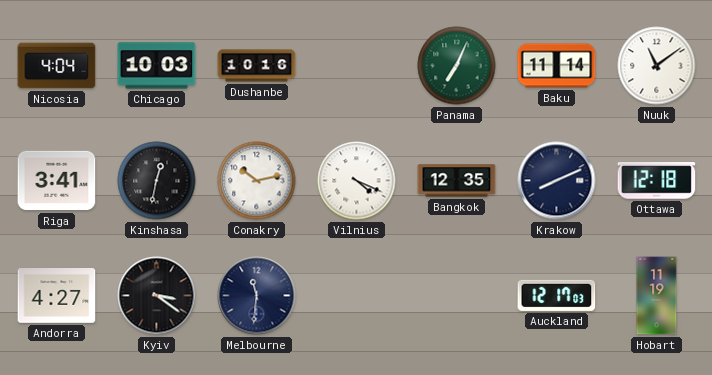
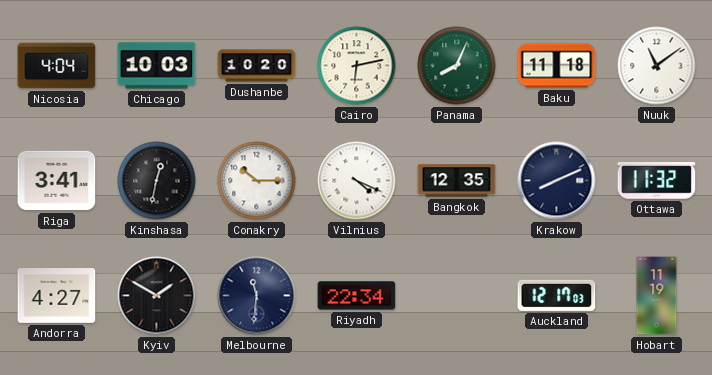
Dushanbe: 10:16 -> 10:20
Cairo: none -> 6:13
Panama: 7:04 -> 8:04
Baku: 11:14 -> 11:18
Conakry: 10:13 -> 10:15
Ottawa: 12:18 -> 11:32
Kyiv: 3:21 -> 1:50
Riyadh: none -> 22:34
